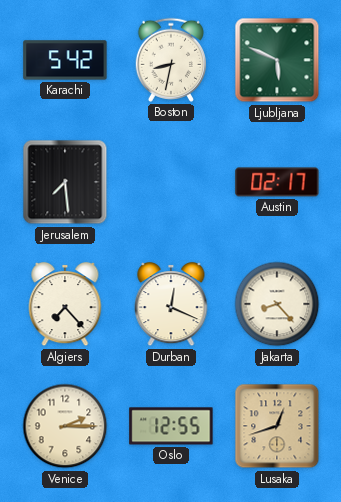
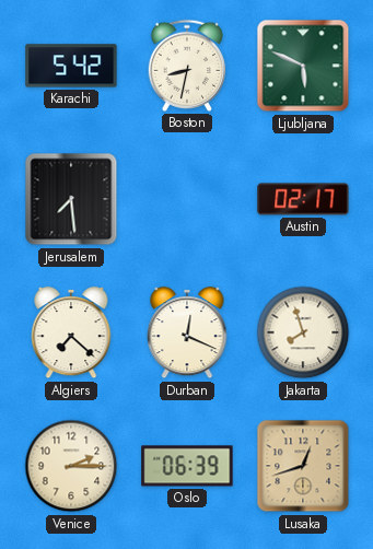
Algiers: 7:23 -> 7:22
Jakarta: 8:23 -> 7:57
Oslo: 12:55 -> 06:39
